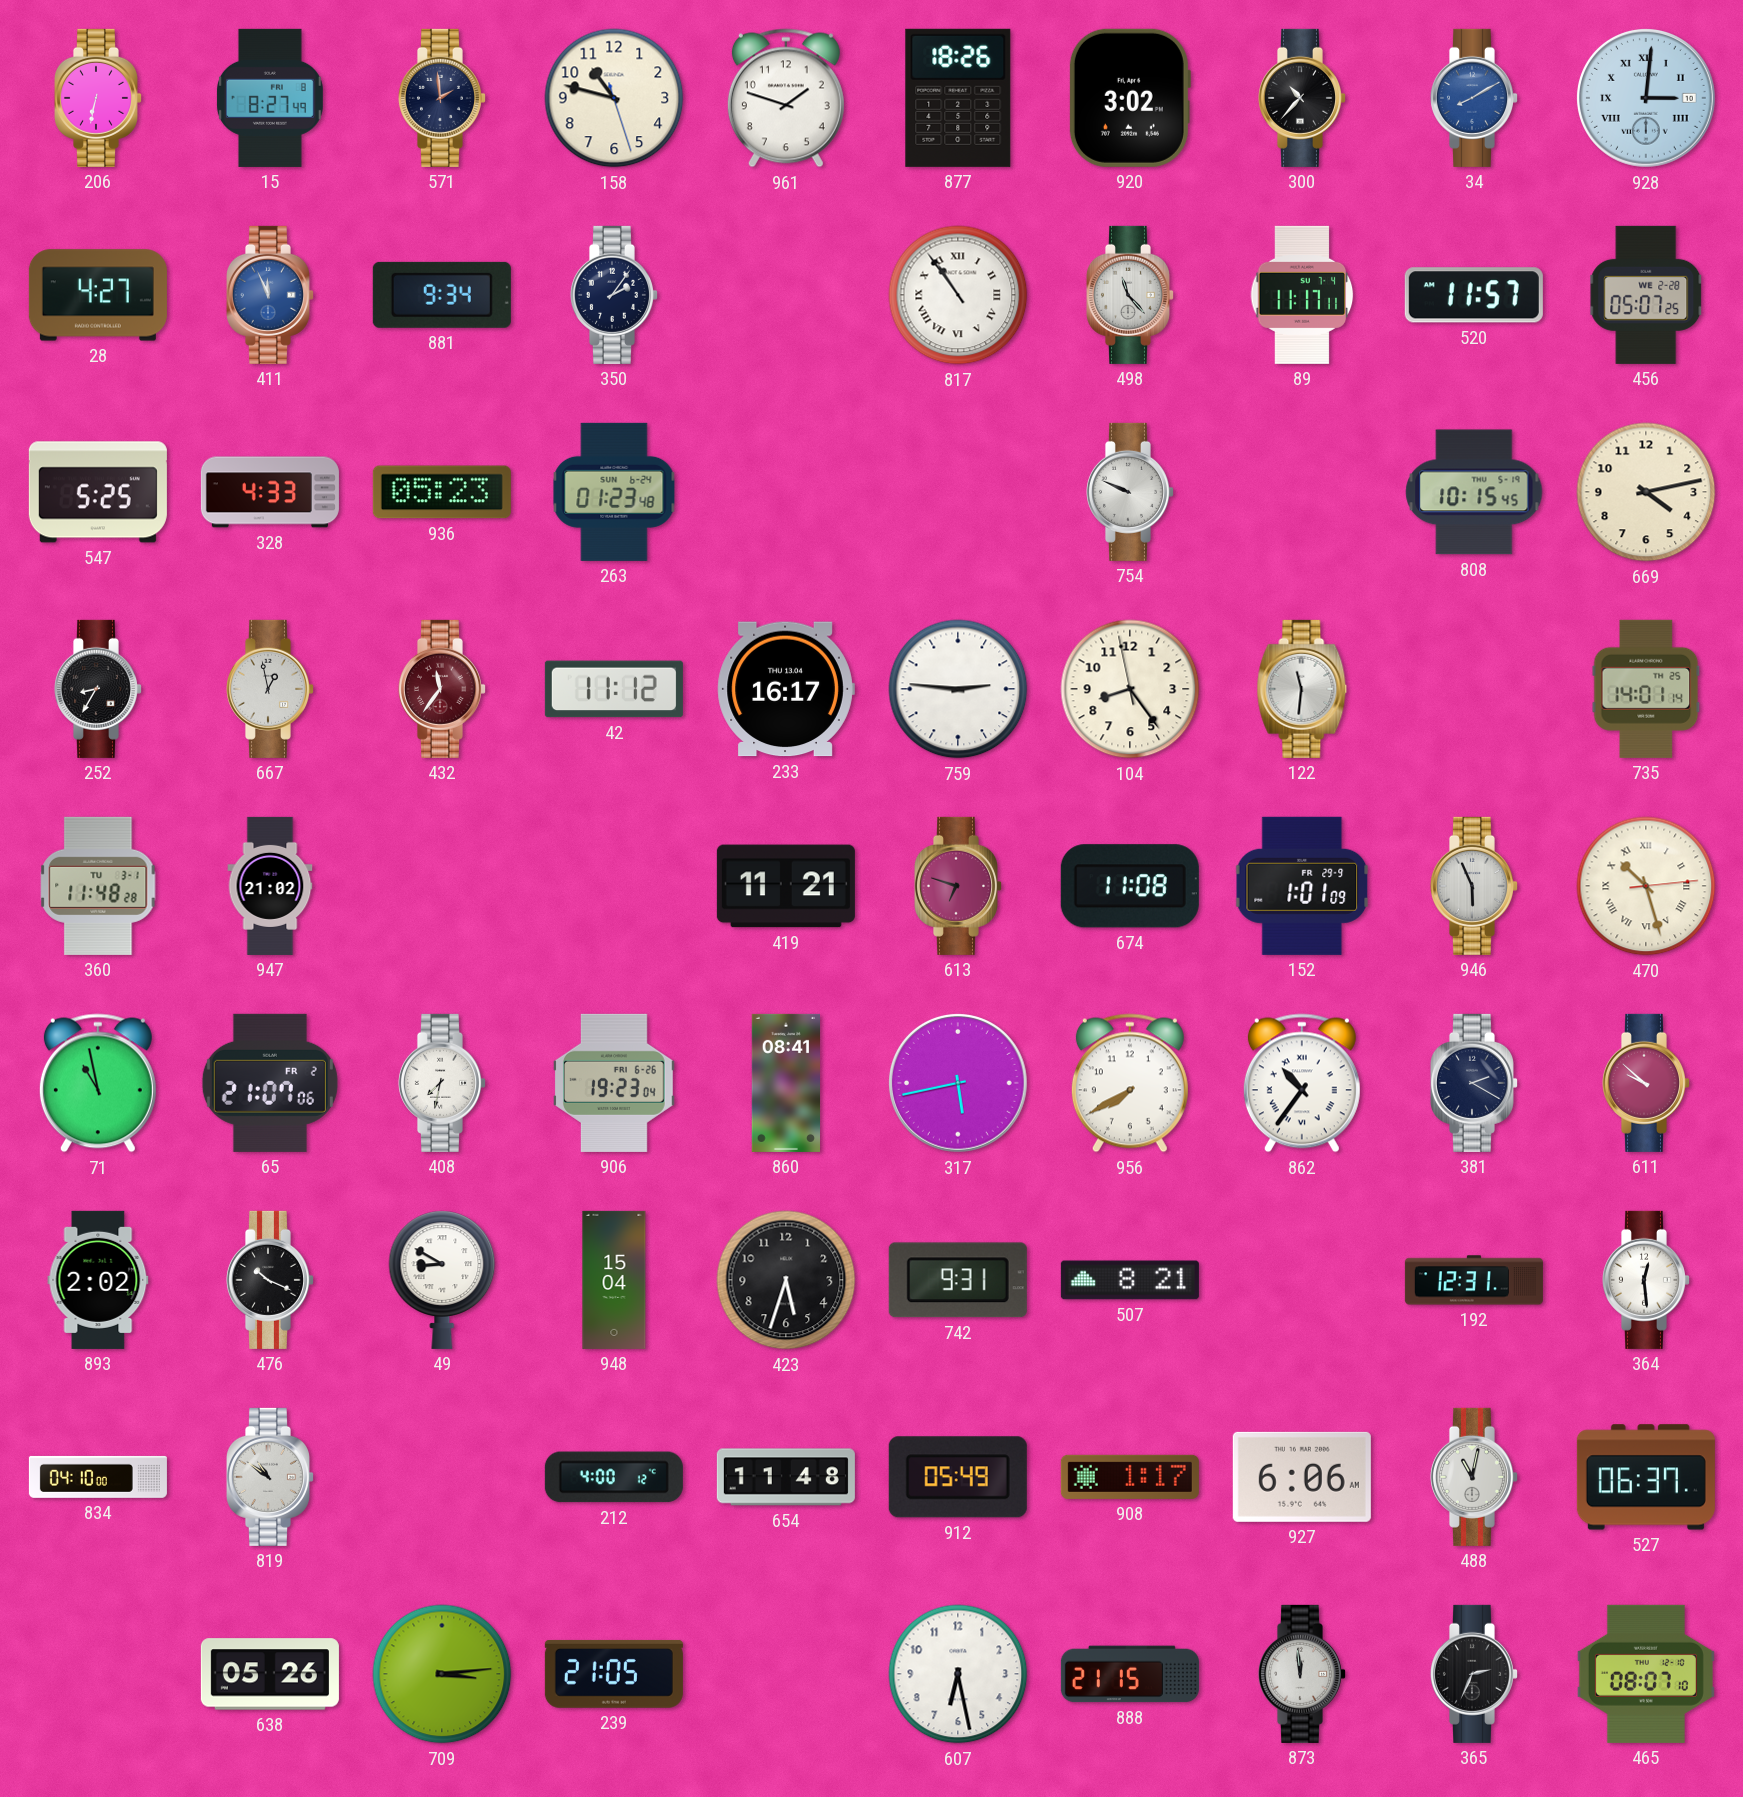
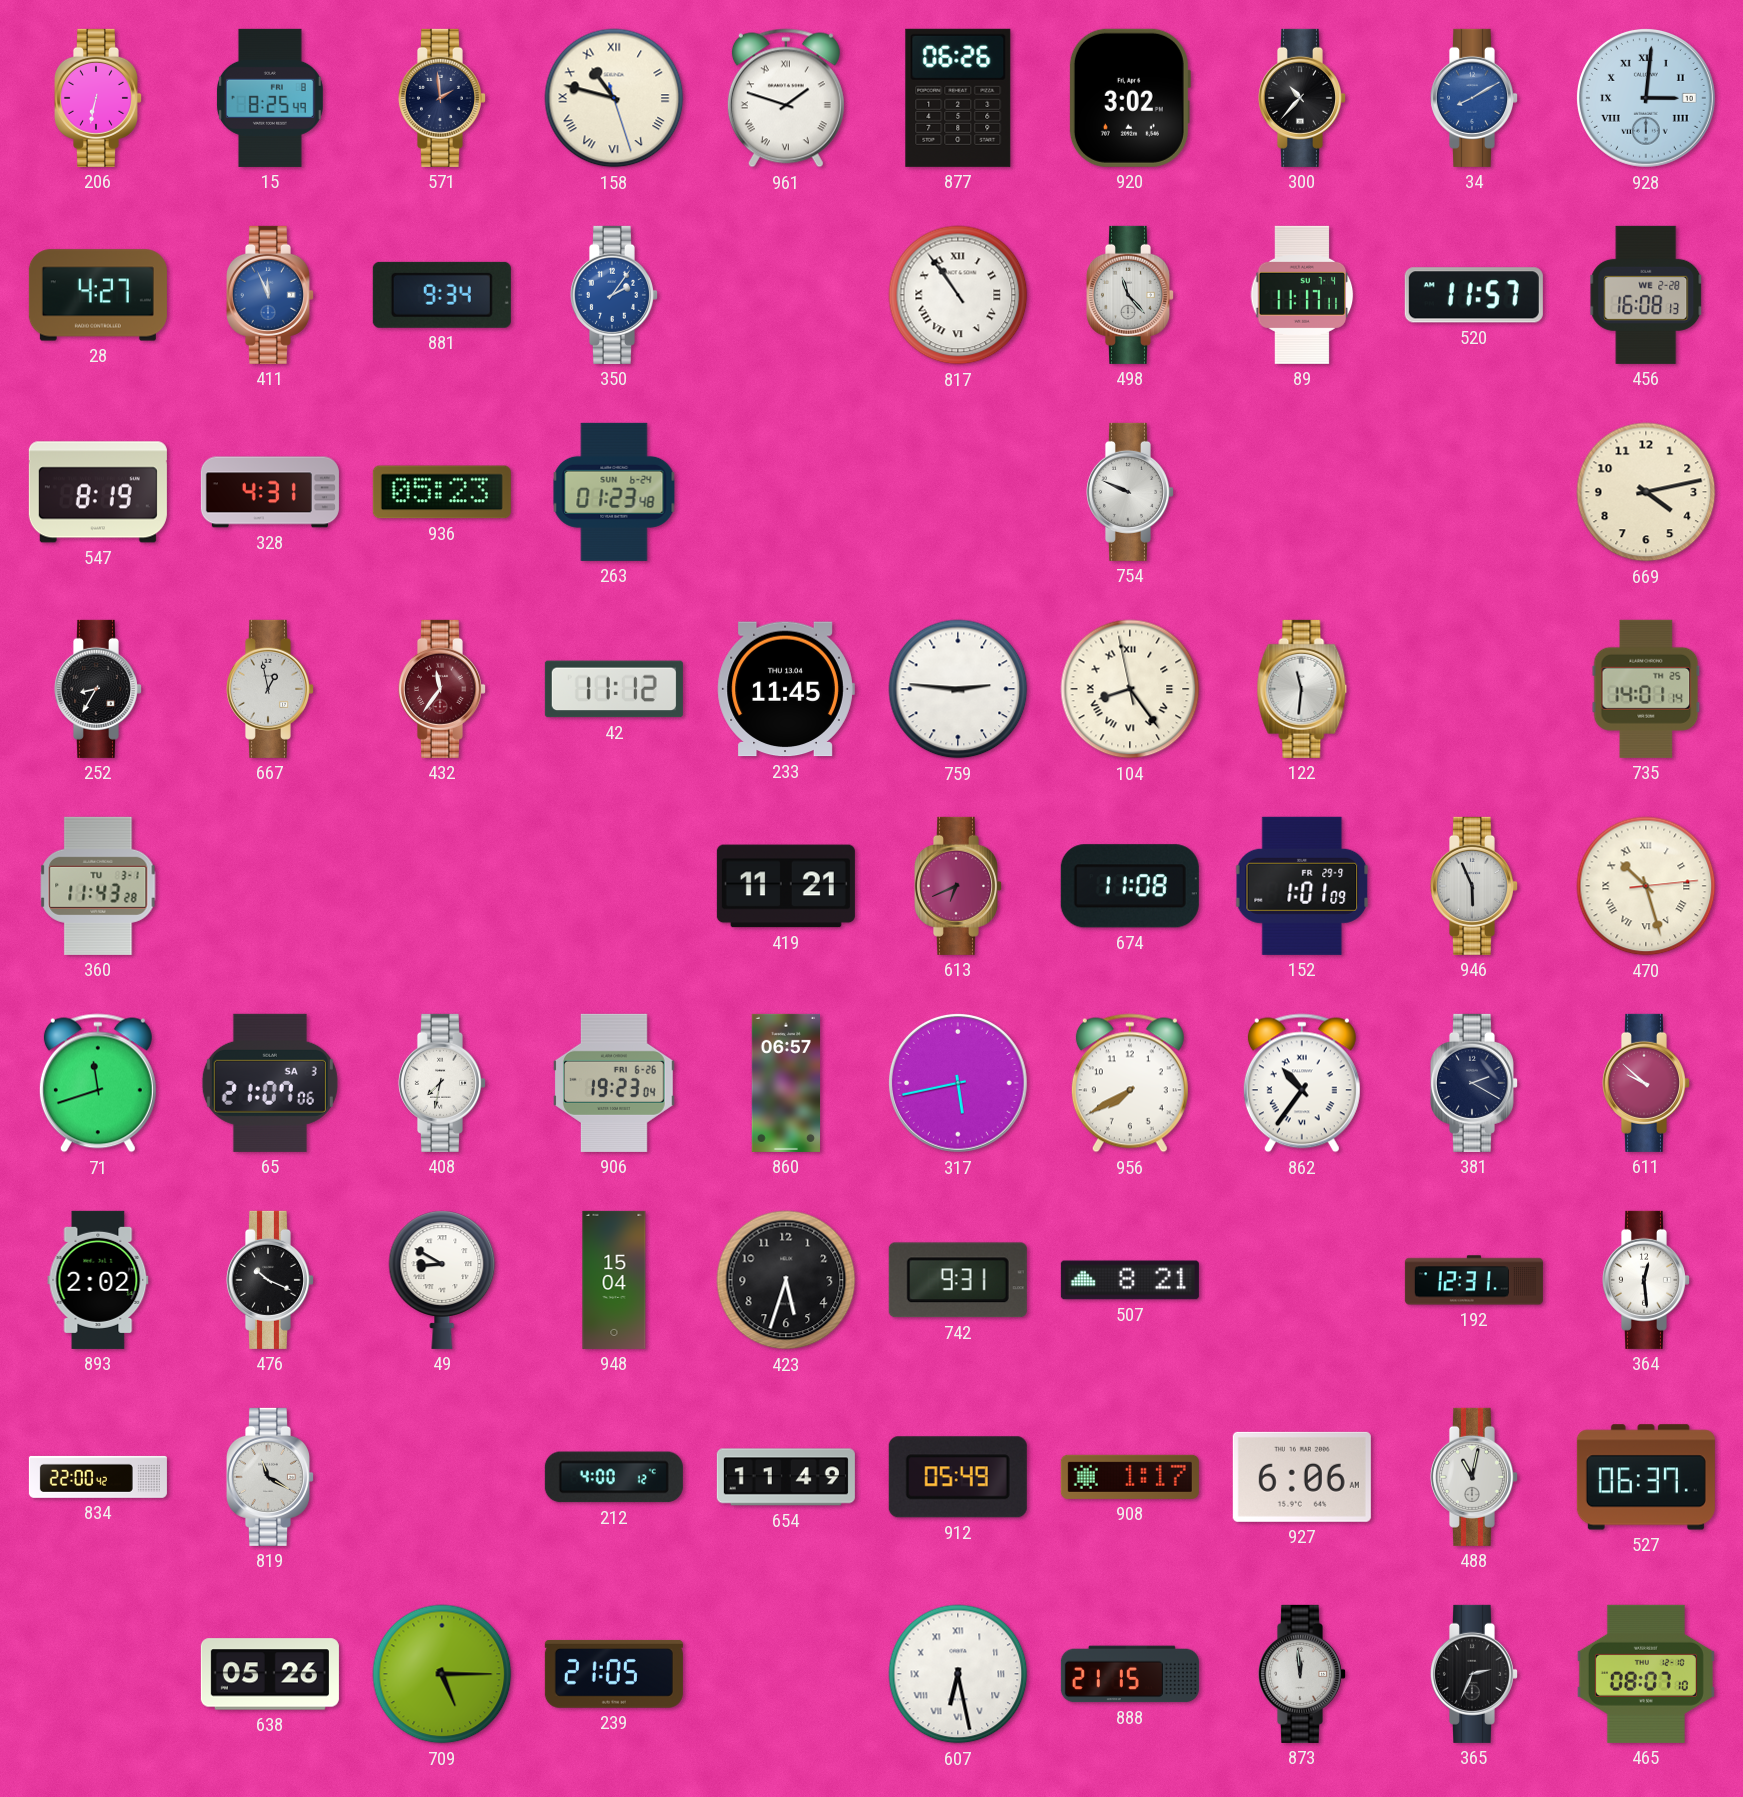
15: 8:27 -> 8:25
158 numerals: Arabic -> Roman
961 numerals: Arabic -> Roman
877: 18:26 -> 06:26
350 dial: navy -> blue
456: 05:07 -> 16:08
547: 5:25 -> 8:19
328: 4:33 -> 4:31
808: 10:15 -> none
233: 16:17 -> 11:45
104 numerals: Arabic -> Roman
360: 11:48 -> 11:43
947: 21:02 -> none
613: 6:48 -> 6:41
71: 10:58 -> 11:42
65 date: FR 2 -> SA 3
860: 08:41 -> 06:57
834: 04:10 -> 22:00
819: 10:51 -> 11:20
654: 11:48 -> 11:49
709: 3:14 -> 5:15
607 numerals: Arabic -> Roman
